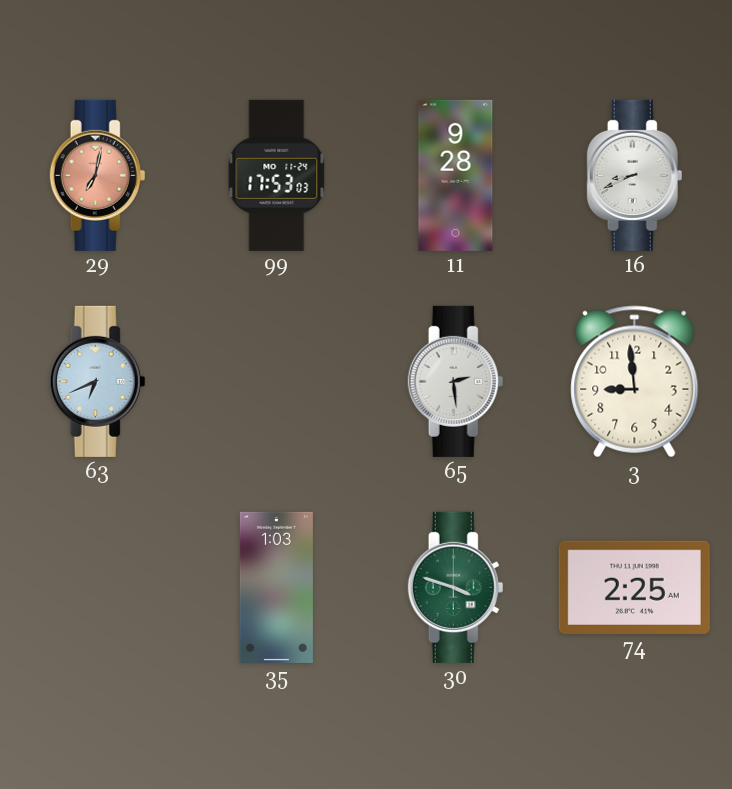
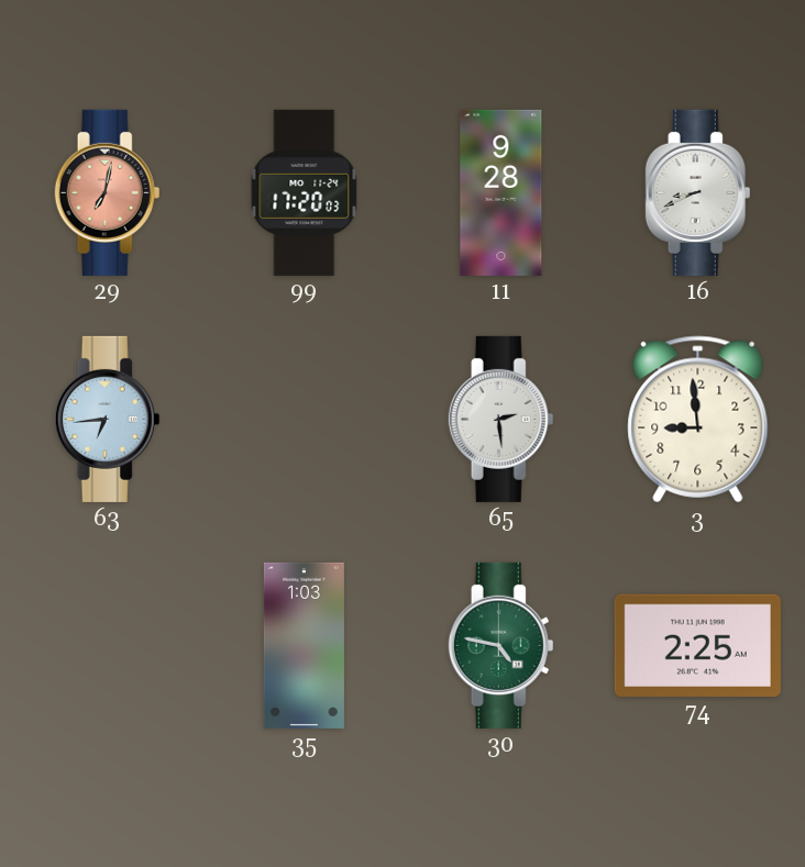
99: 17:53 -> 17:20
63: 6:41 -> 6:44
30: 3:48 -> 4:47
